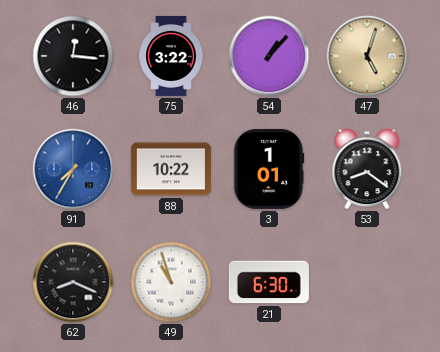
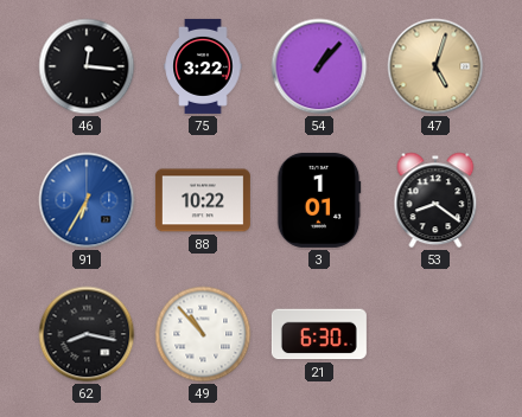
91: 7:35 -> 6:35
62: 8:19 -> 8:17
49: 10:57 -> 10:53
